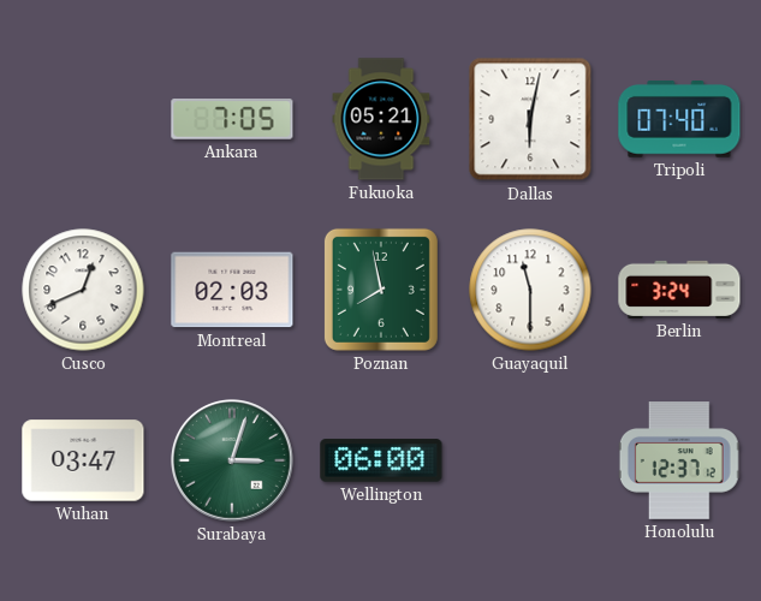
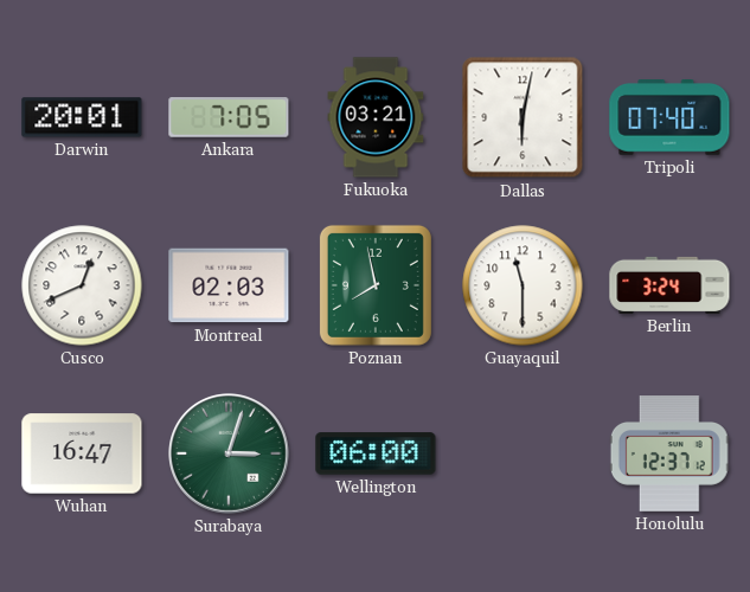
Darwin: none -> 20:01
Fukuoka: 05:21 -> 03:21
Wuhan: 03:47 -> 16:47
